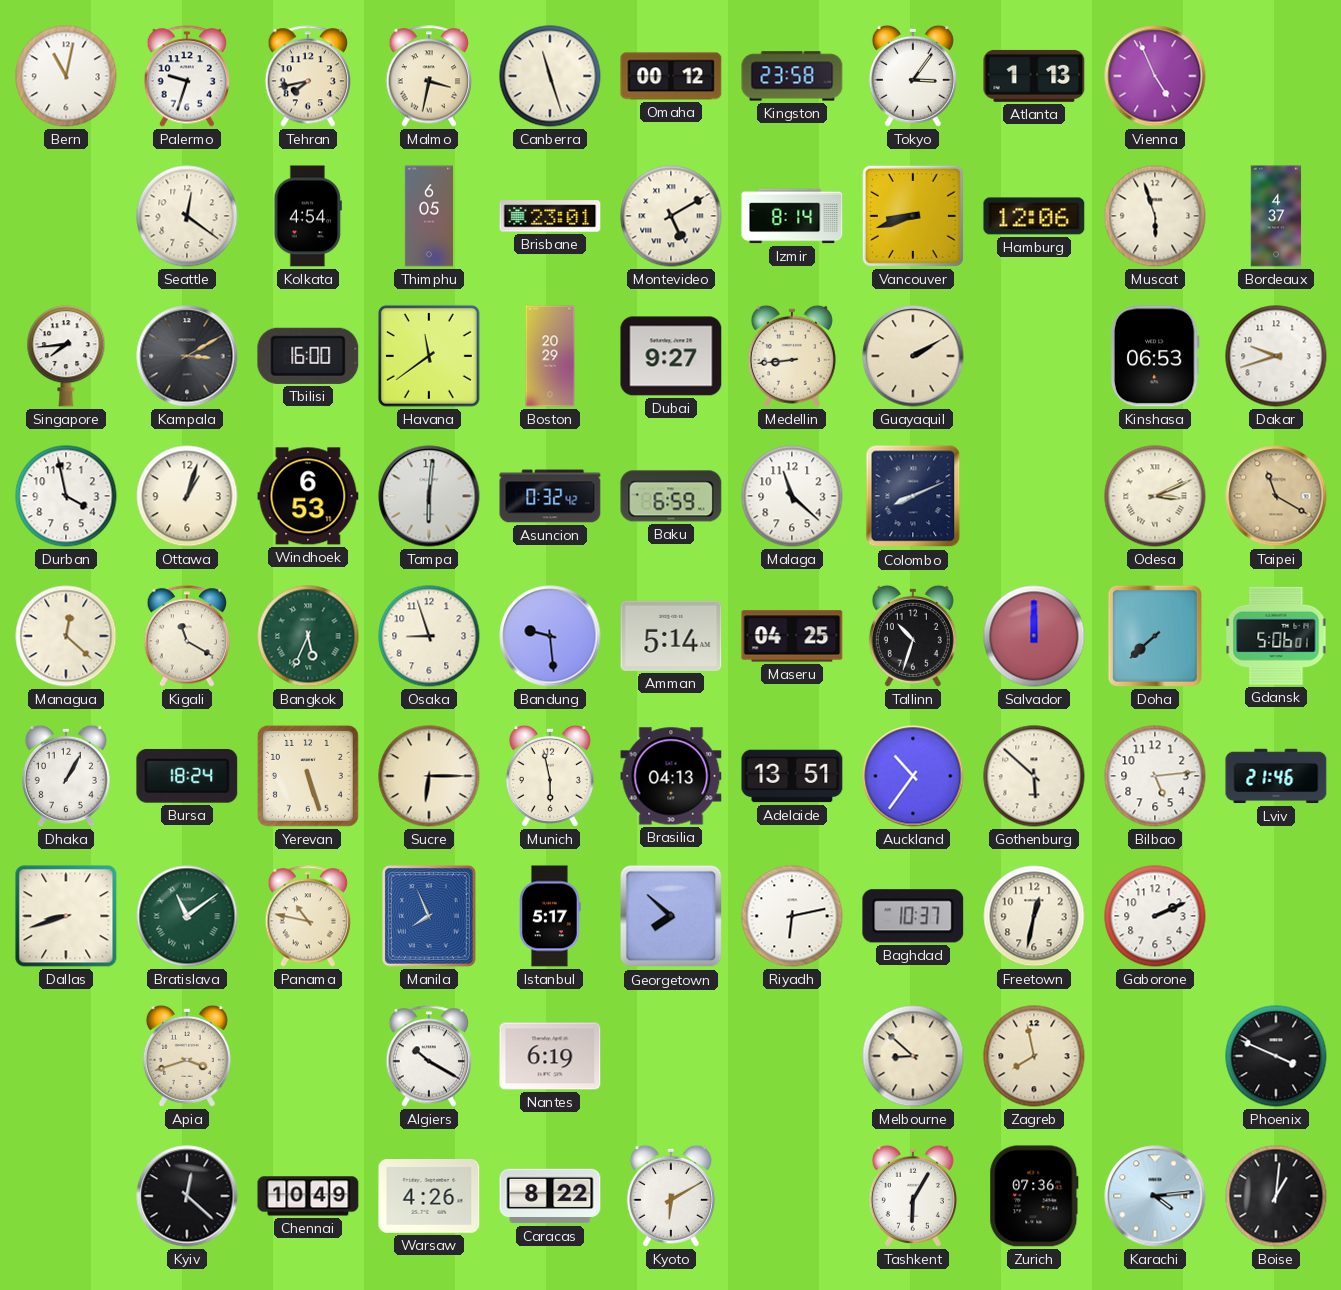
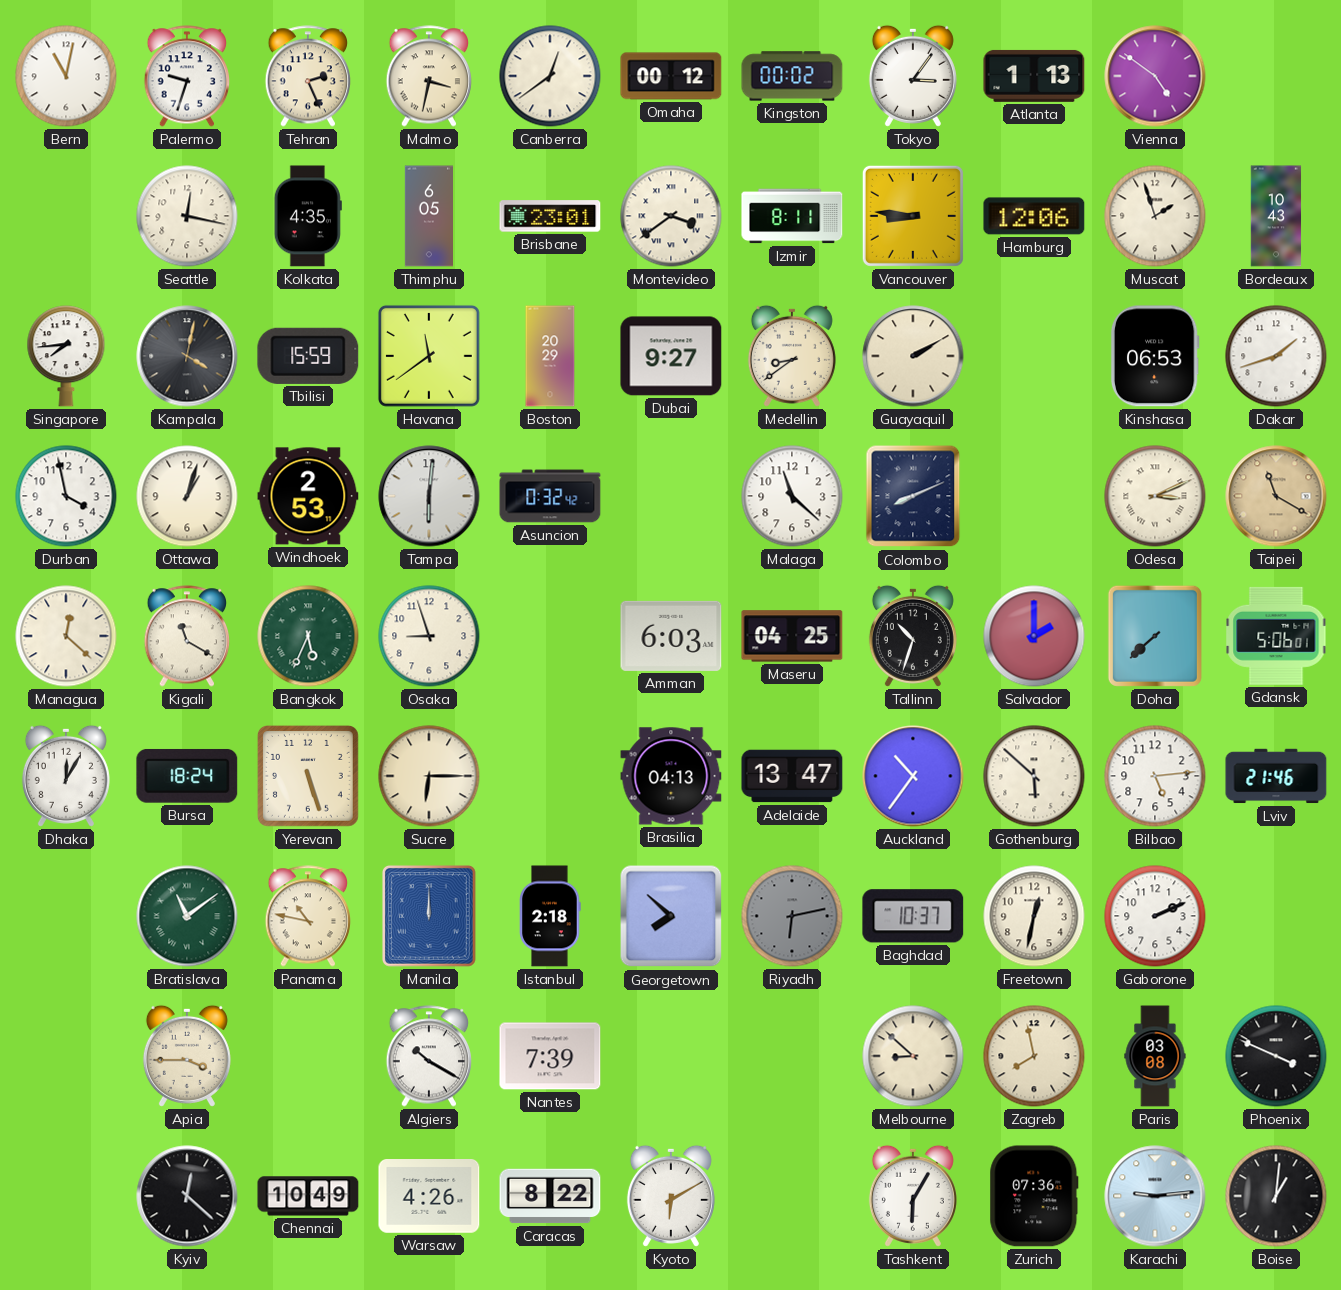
Tehran: 7:43 -> 2:26
Canberra: 11:27 -> 12:39
Kingston: 23:58 -> 00:02
Vienna: 4:56 -> 4:51
Seattle: 12:21 -> 12:17
Kolkata: 4:54 -> 4:35
Montevideo: 5:10 -> 3:39
Izmir: 8:14 -> 8:11
Vancouver: 8:42 -> 8:46
Muscat: 5:57 -> 1:57
Bordeaux: 4:37 -> 10:43
Kampala: 3:10 -> 4:02
Tbilisi: 16:00 -> 15:59
Medellin: 8:44 -> 8:39
Dakar: 9:42 -> 1:42
Windhoek: 6:53 -> 2:53
Baku: 6:59 -> none
Bandung: 9:29 -> none
Amman: 5:14 -> 6:03
Salvador: 12:00 -> 2:00
Dhaka: 1:05 -> 12:05
Munich: 5:58 -> none
Adelaide: 13:51 -> 13:47
Dallas: 8:42 -> none
Manila: 7:56 -> 12:00
Istanbul: 5:17 -> 2:18
Riyadh dial: white -> grey
Apia: 3:42 -> 3:45
Nantes: 6:19 -> 7:39
Paris: none -> 03:08
Karachi: 4:14 -> 9:14
